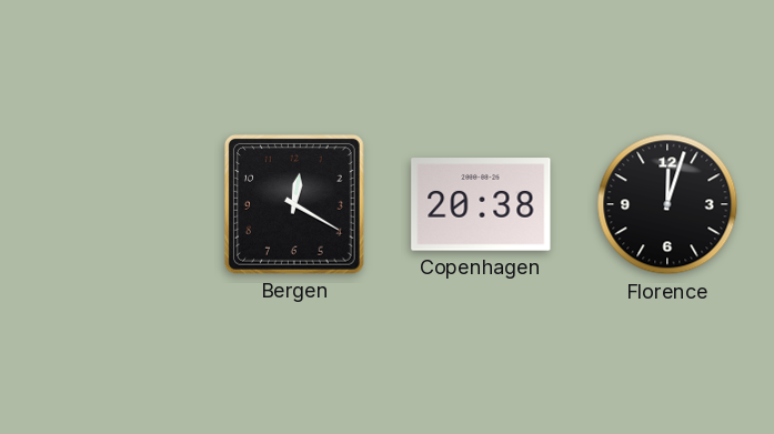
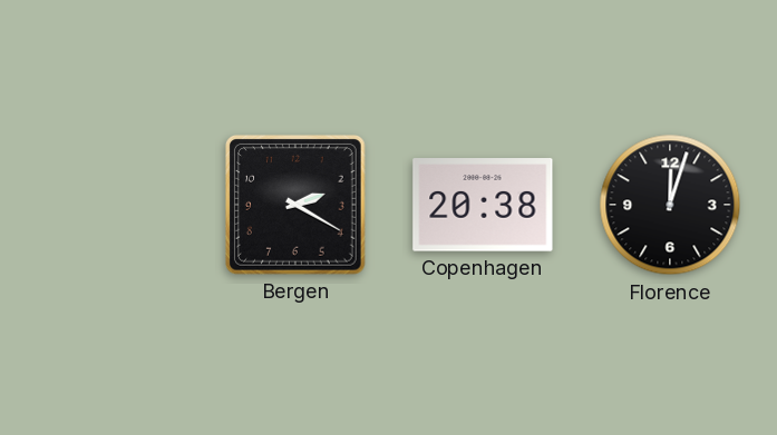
Bergen: 12:20 -> 2:20
